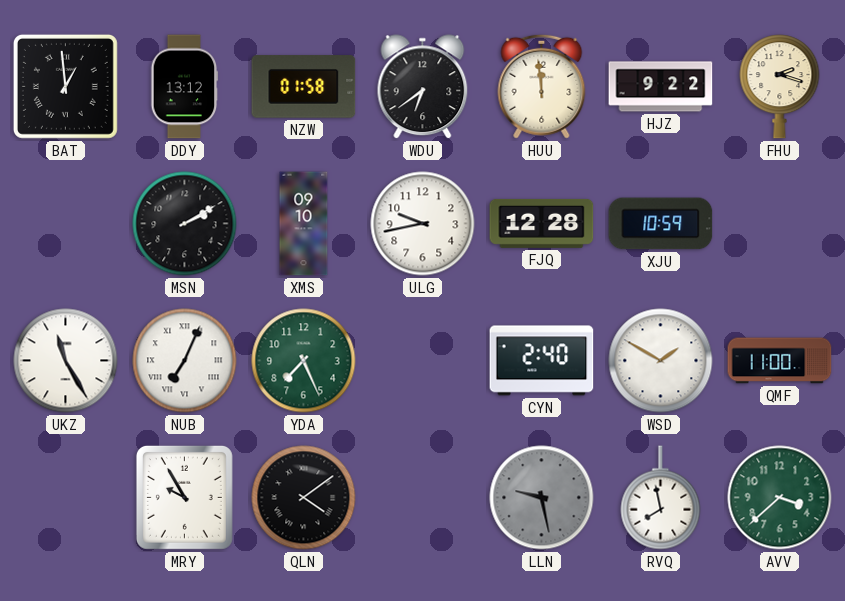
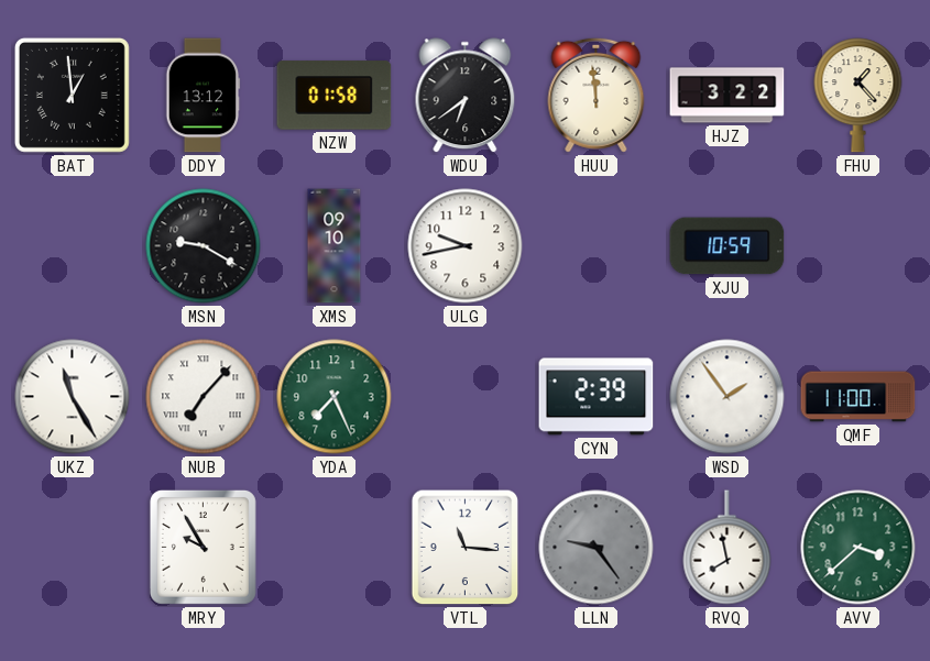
HJZ: 9:22 -> 3:22
FHU: 2:18 -> 1:23
MSN: 2:10 -> 9:20
FJQ: 12:28 -> none
NUB: 7:04 -> 7:07
CYN: 2:40 -> 2:39
WSD: 1:50 -> 1:54
QLN: 4:09 -> none
VTL: none -> 11:16
LLN: 9:28 -> 9:24
